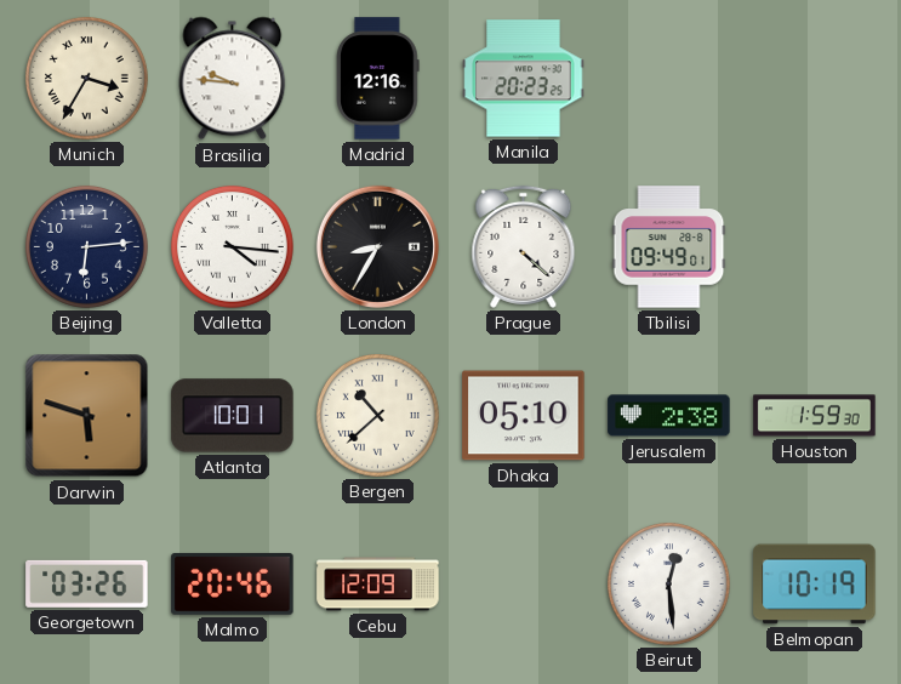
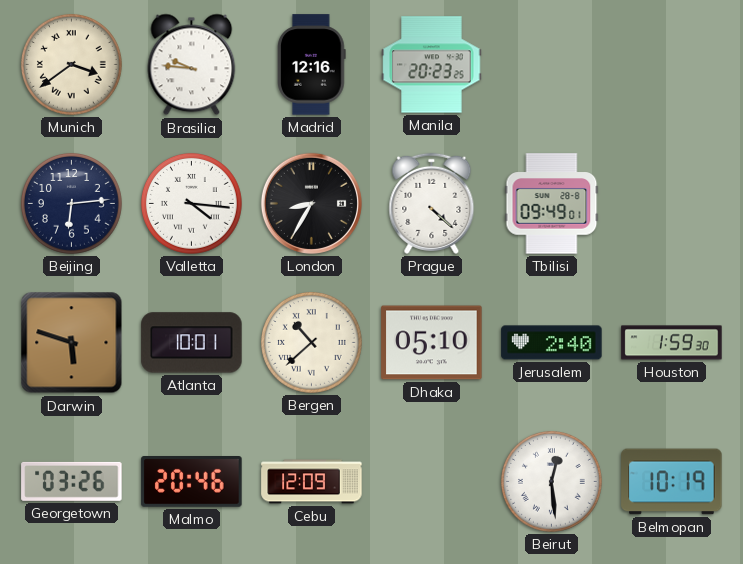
Munich: 3:35 -> 3:39
Jerusalem: 2:38 -> 2:40
